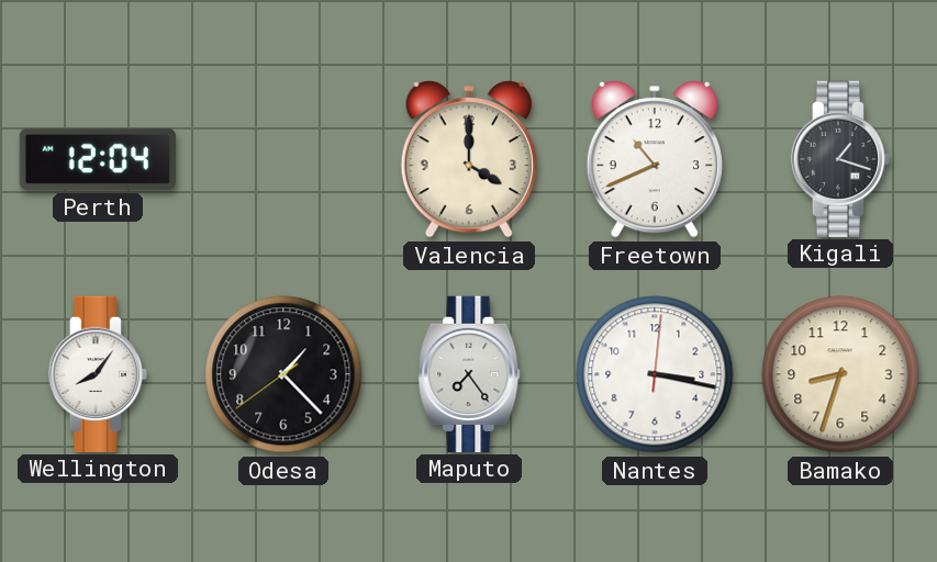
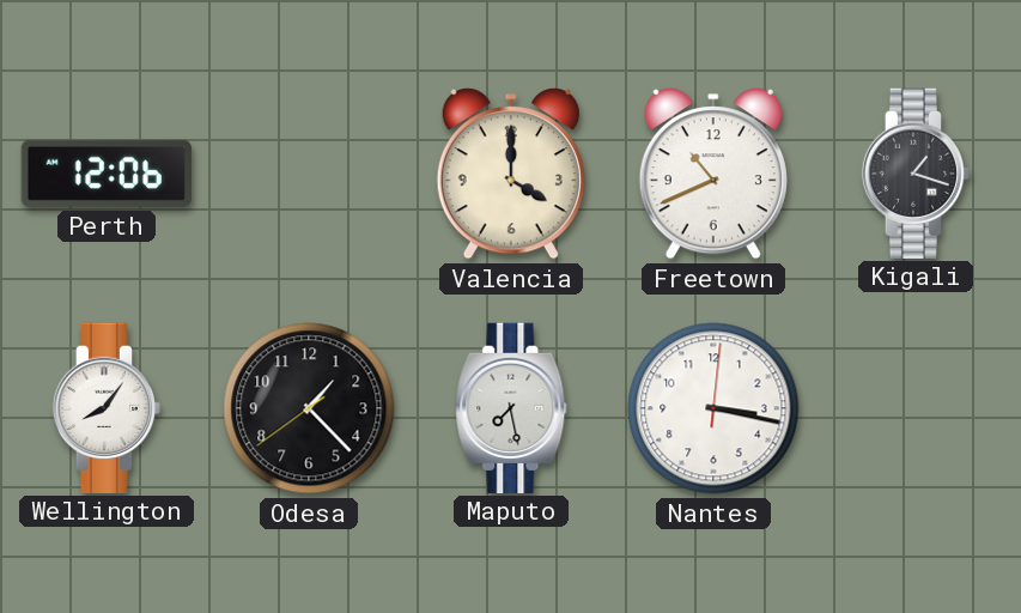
Perth: 12:04 -> 12:06
Maputo: 7:24 -> 7:28
Bamako: 8:33 -> none
